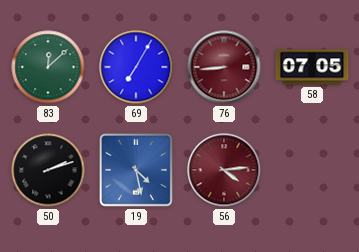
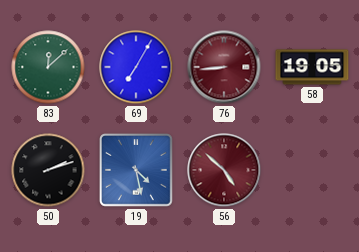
58: 07:05 -> 19:05
56: 4:14 -> 4:52
